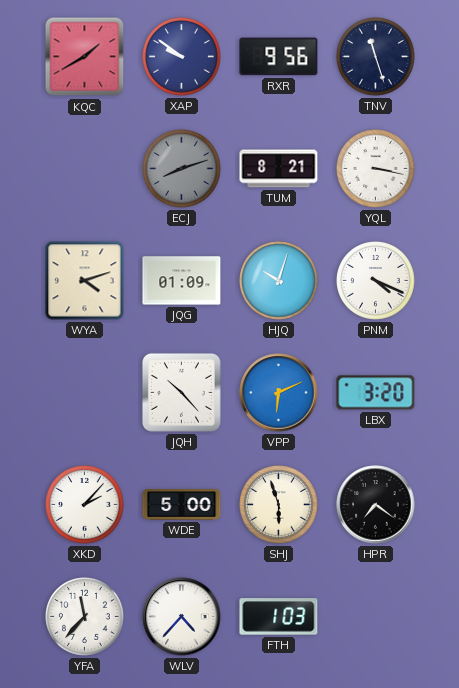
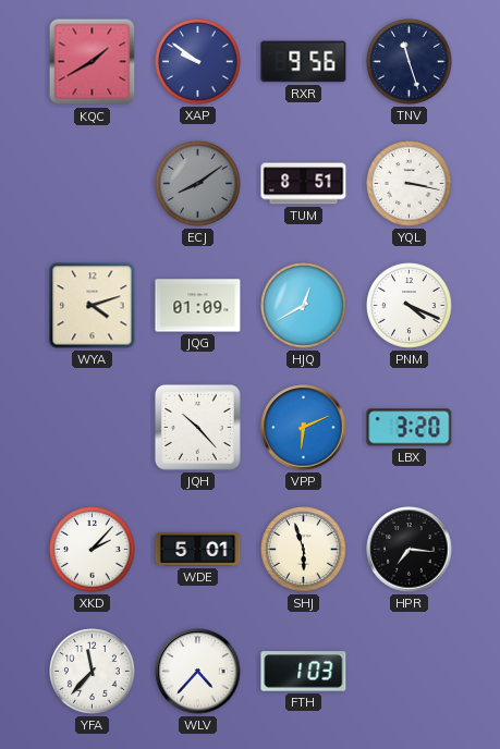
ECJ: 8:12 -> 8:09
TUM: 8:21 -> 8:51
HJQ: 10:03 -> 12:40
WDE: 5:00 -> 5:01
HPR: 7:21 -> 7:16
